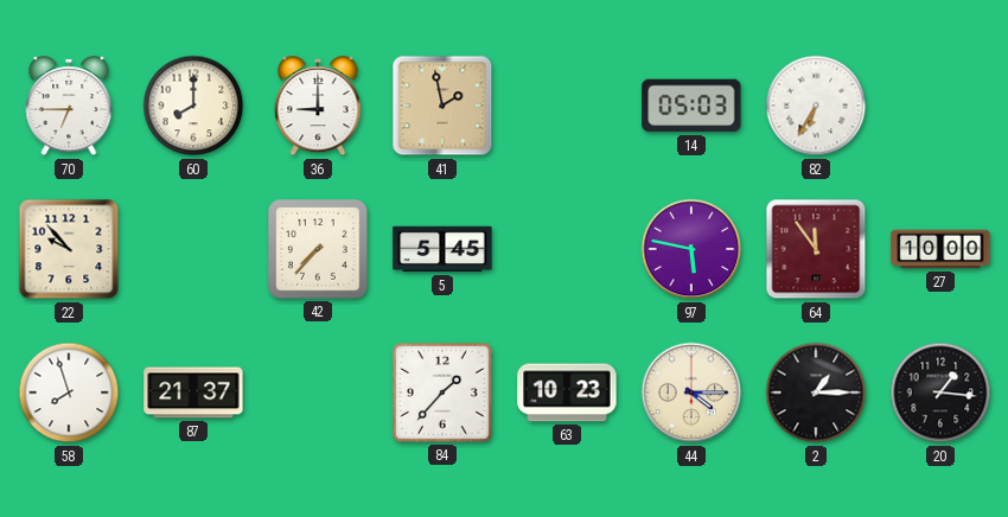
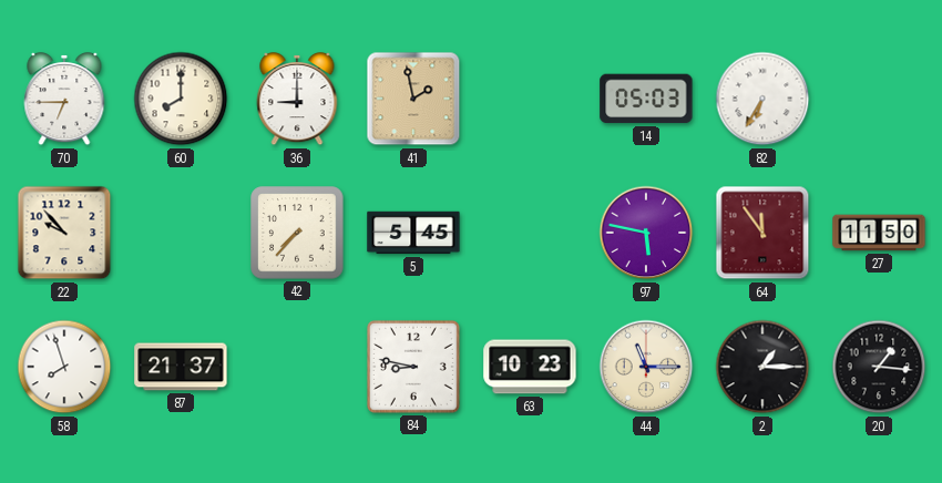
27: 10:00 -> 11:50
84: 1:37 -> 8:47
44: 4:15 -> 11:15
